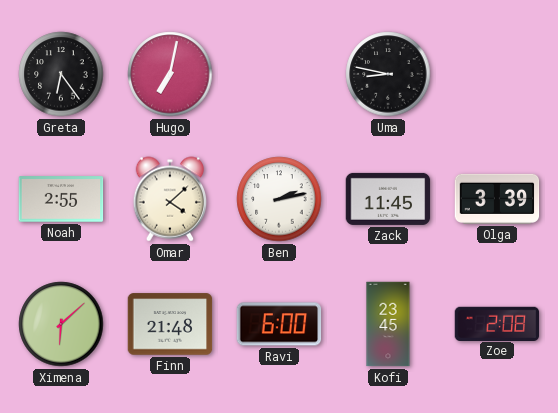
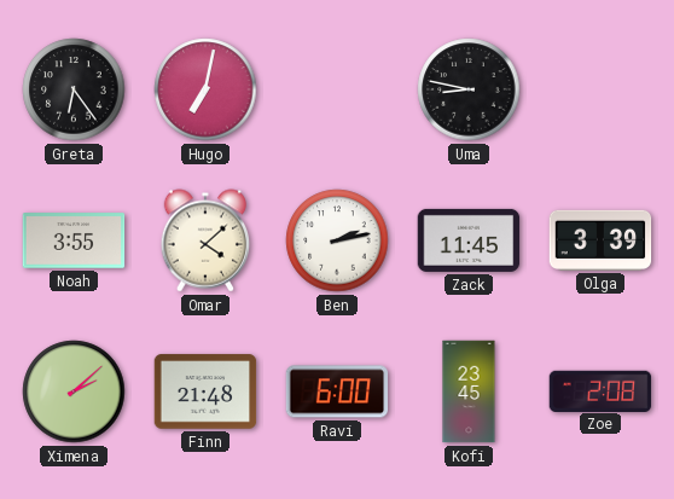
Noah: 2:55 -> 3:55
Ximena: 6:08 -> 2:08
